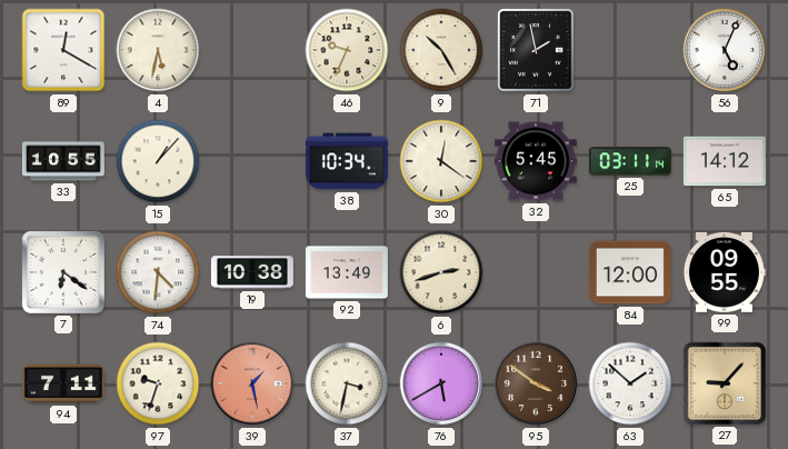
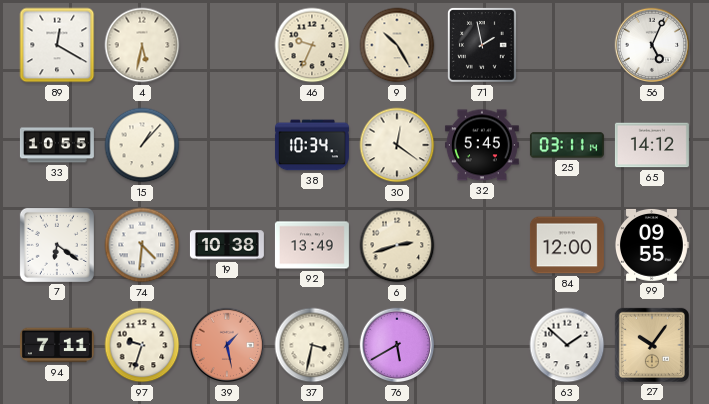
95: 3:51 -> none
27: 9:07 -> 10:06
